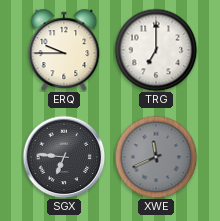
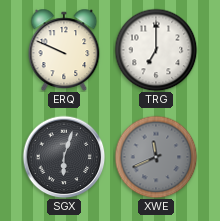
ERQ: 9:45 -> 9:49
SGX: 6:46 -> 6:03
